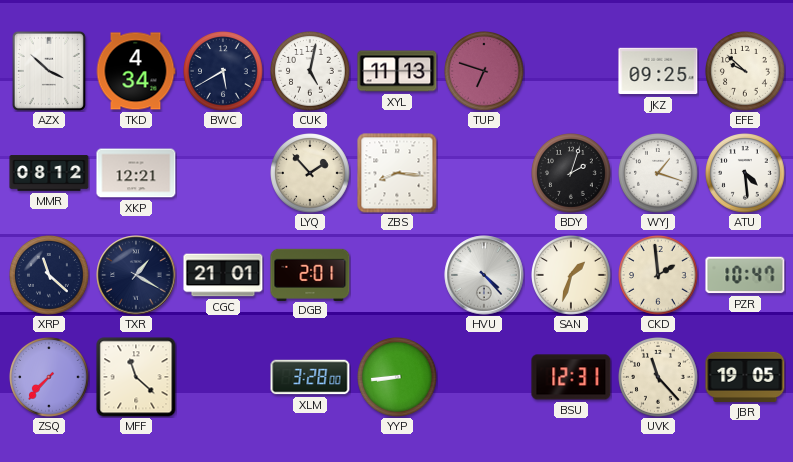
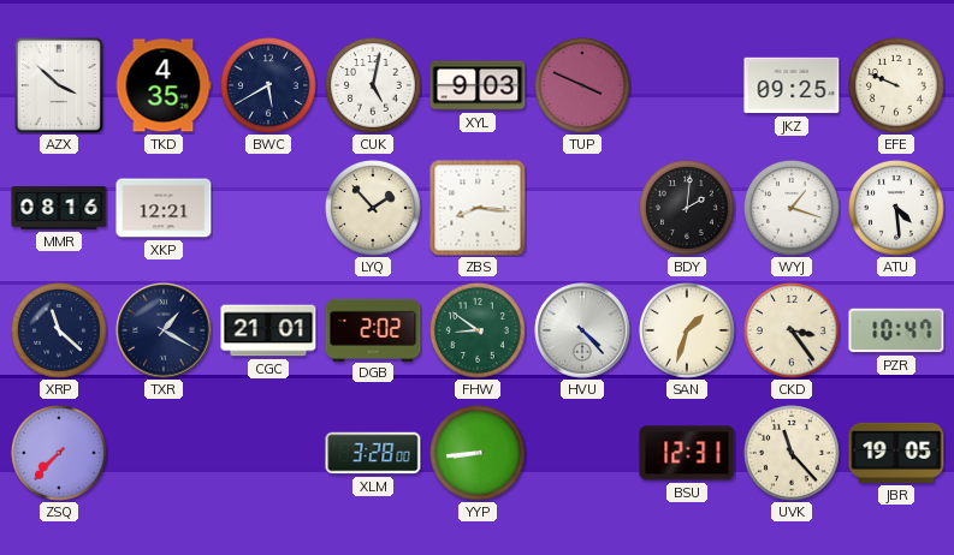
TKD: 4:34 -> 4:35
XYL: 11:13 -> 9:03
TUP: 6:48 -> 3:49
EFE: 9:52 -> 9:49
MMR: 08:12 -> 08:16
BDY: 2:03 -> 2:01
DGB: 2:01 -> 2:02
FHW: none -> 8:51
CKD: 1:59 -> 3:24
MFF: 11:22 -> none
